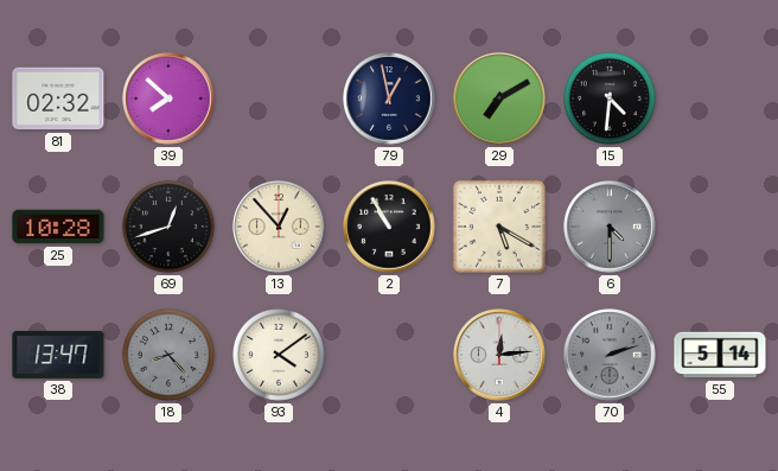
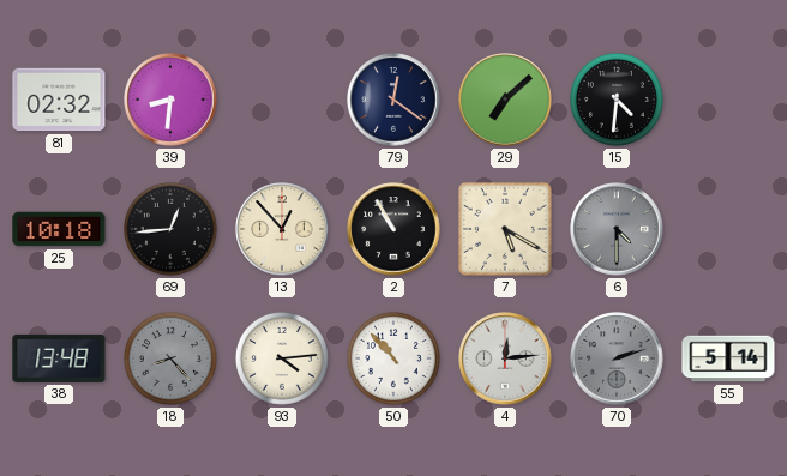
39: 7:52 -> 8:31
79: 12:58 -> 12:21
29: 7:10 -> 7:08
25: 10:28 -> 10:18
69: 12:42 -> 12:44
38: 13:47 -> 13:48
93: 4:09 -> 4:14
50: none -> 10:53
